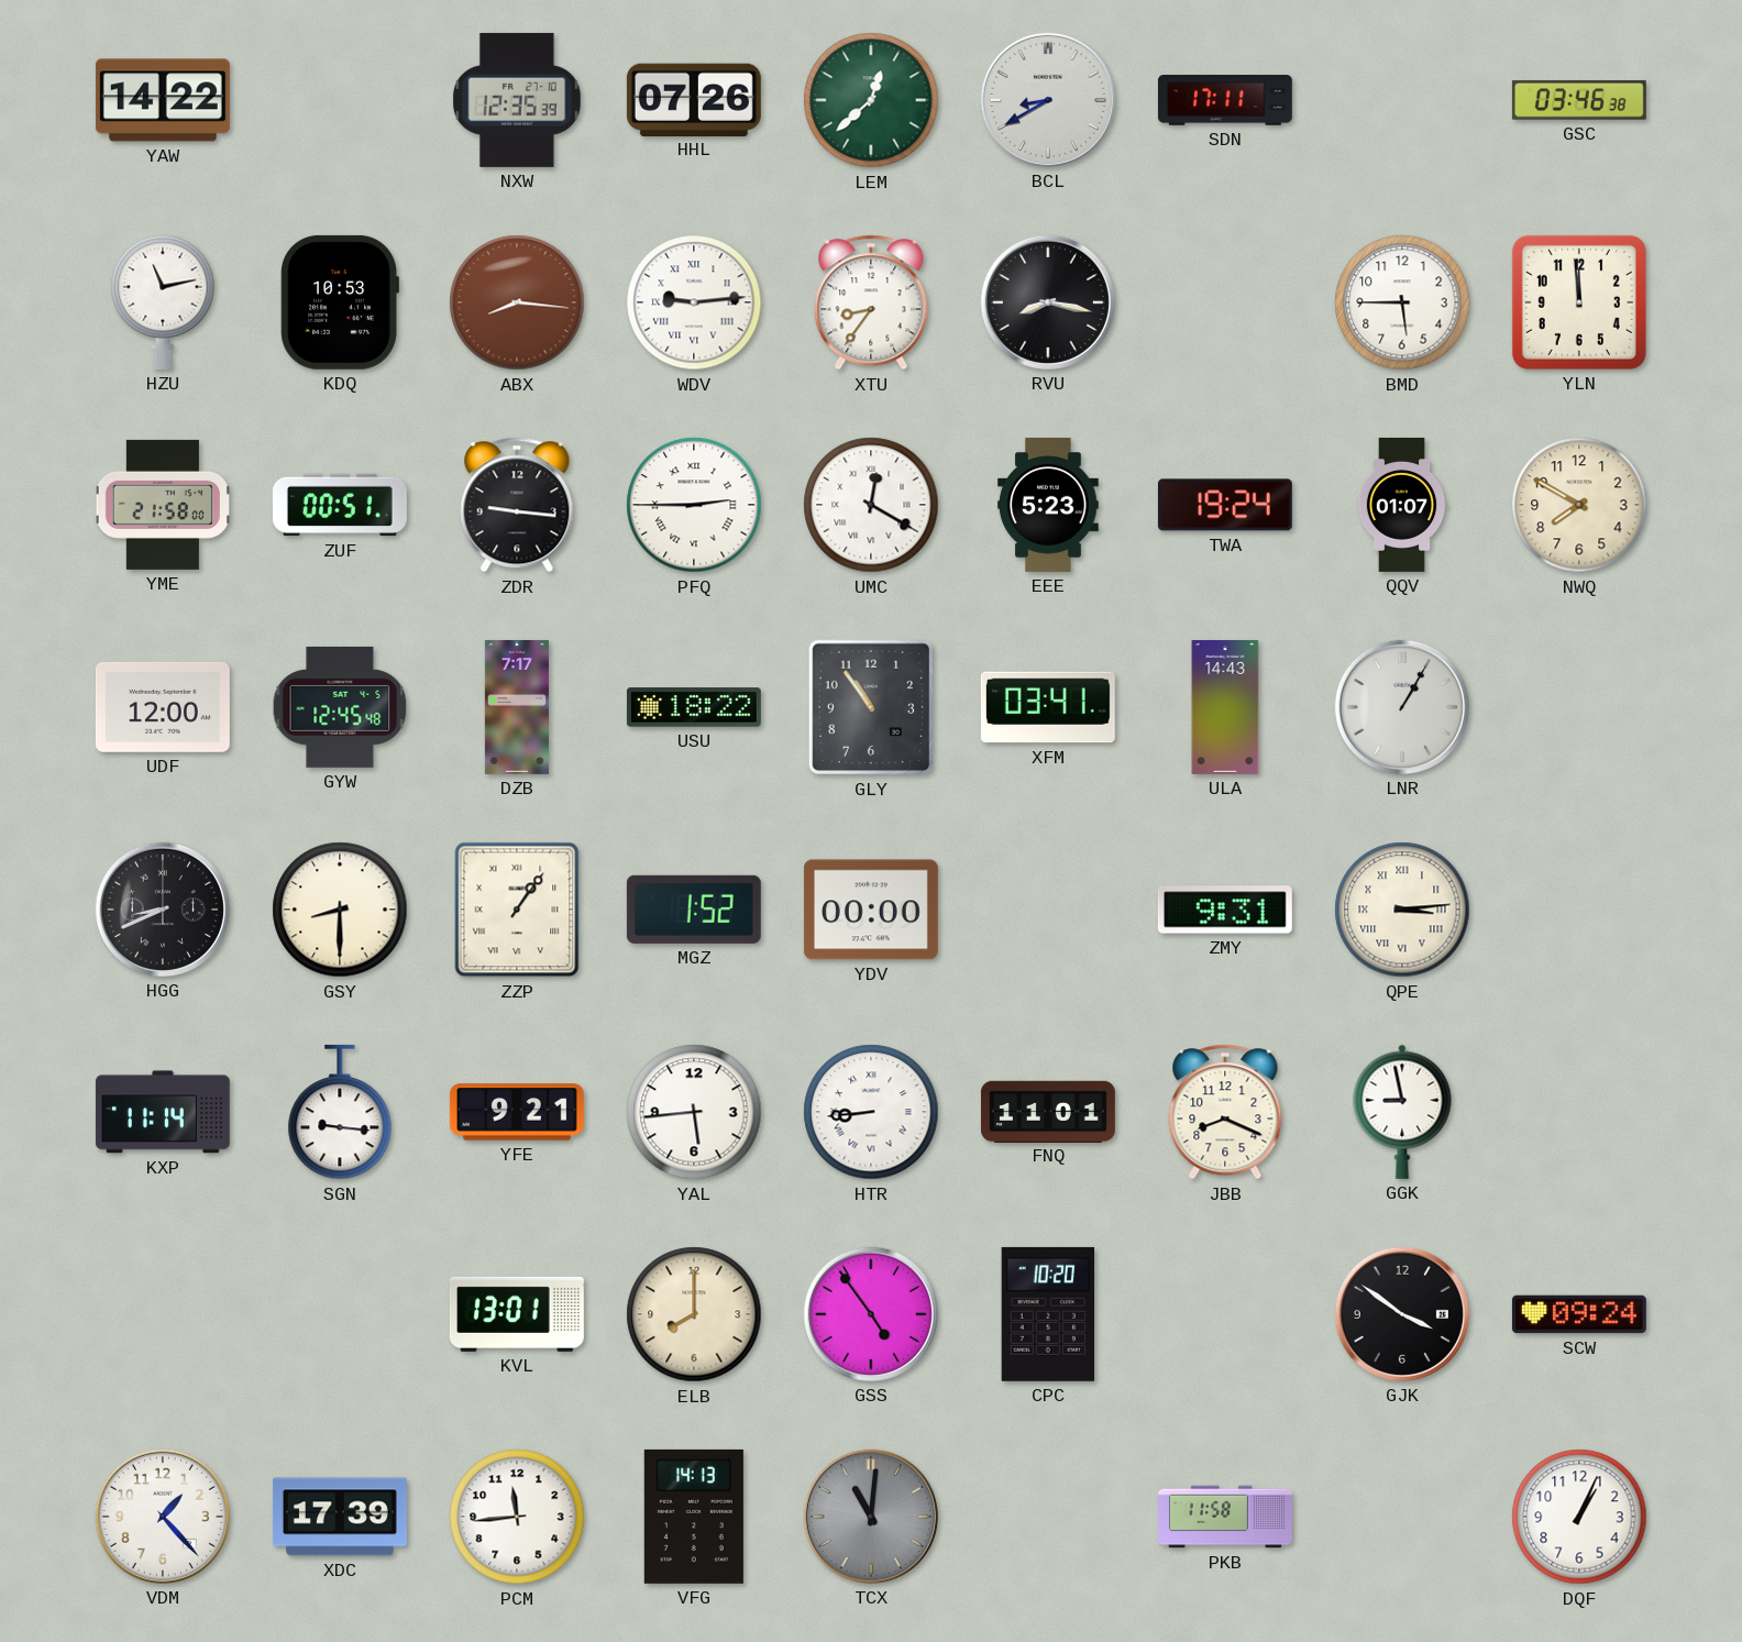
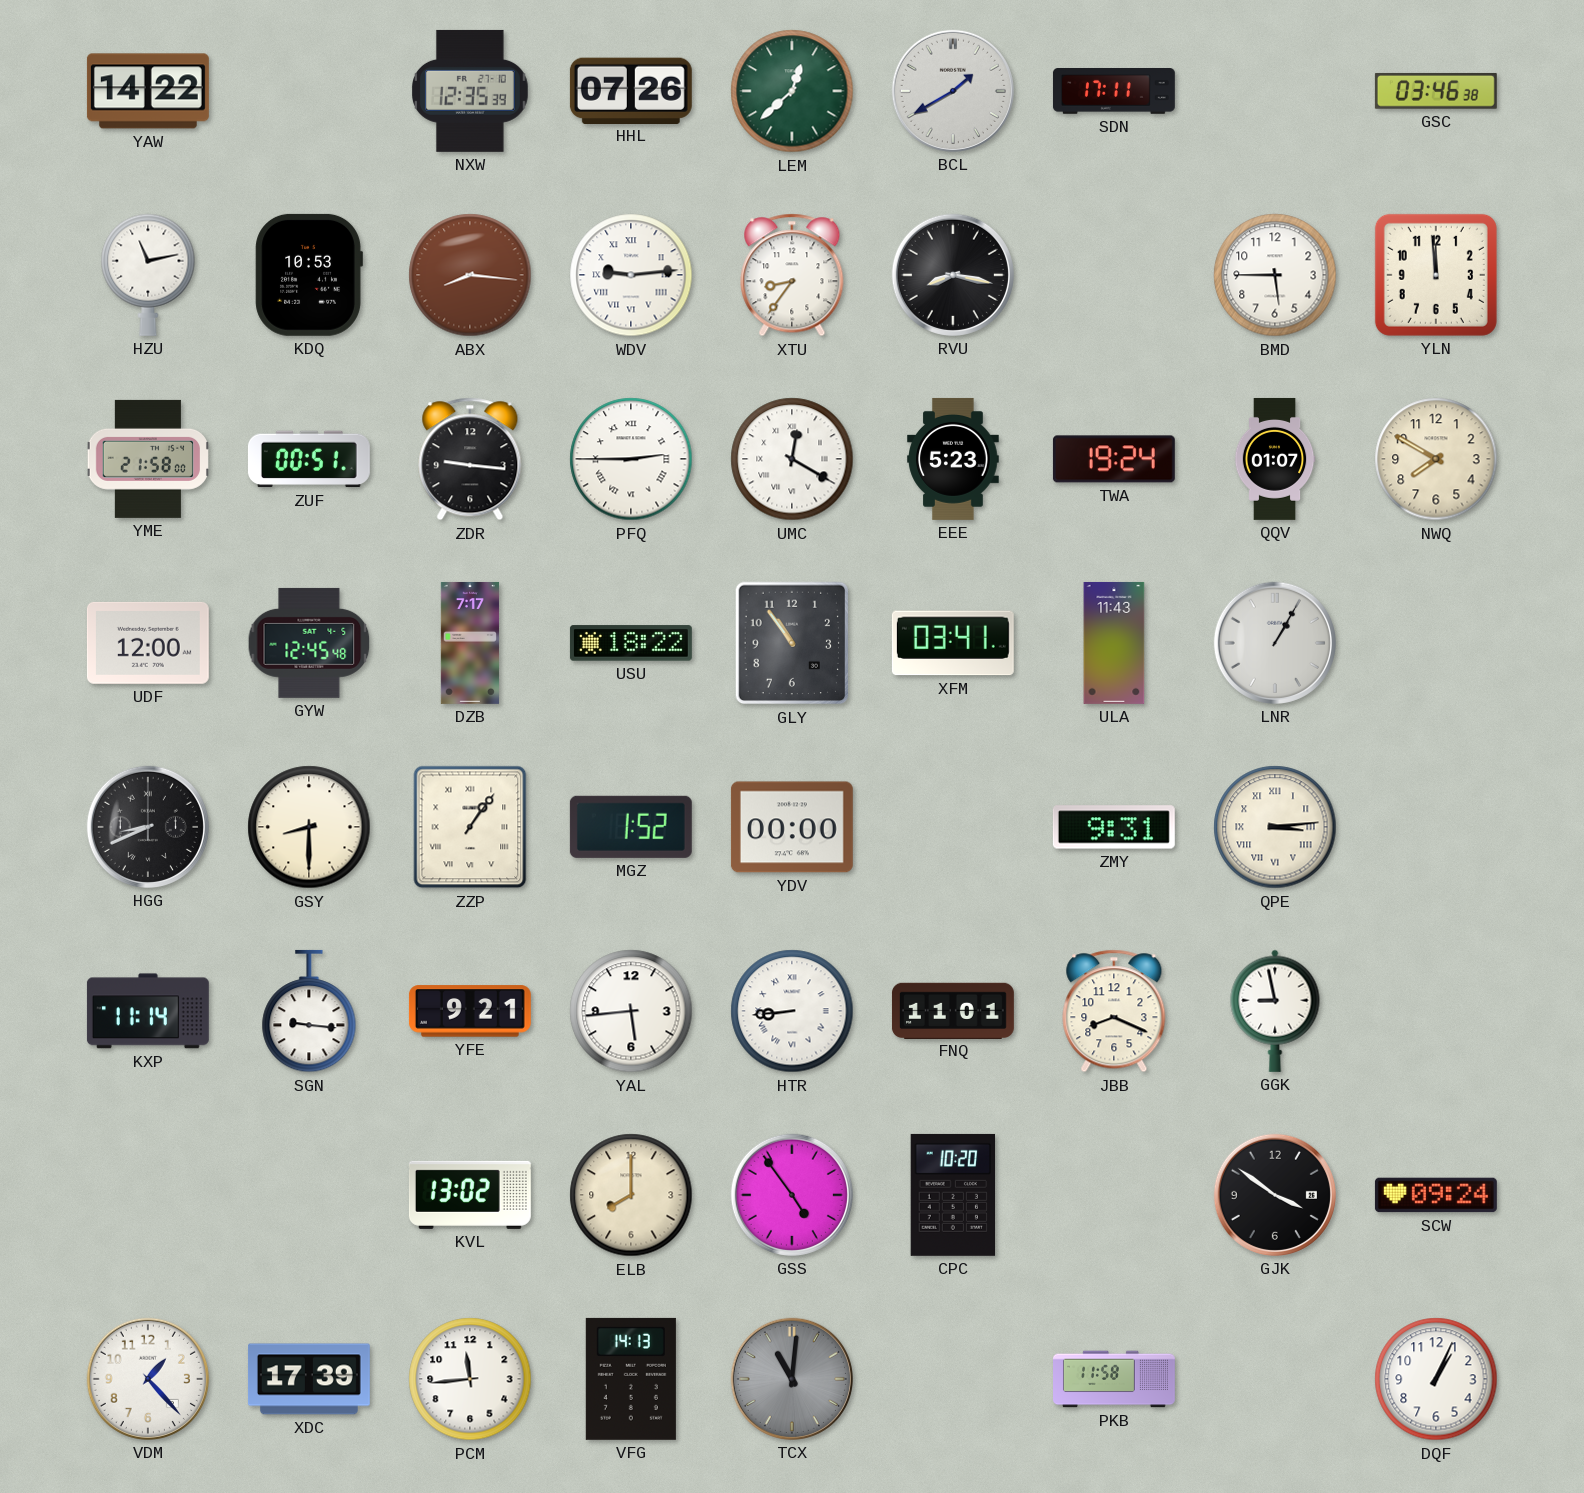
BCL: 8:40 -> 1:40
ULA: 14:43 -> 11:43
KVL: 13:01 -> 13:02
